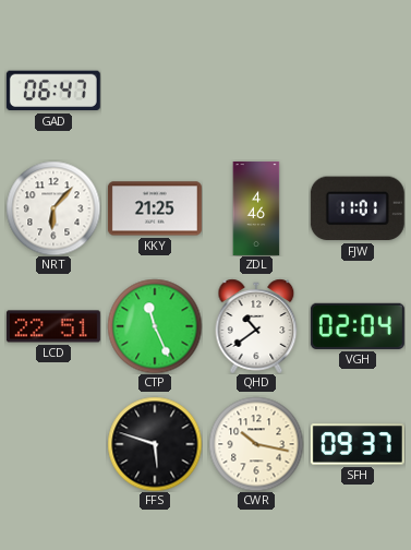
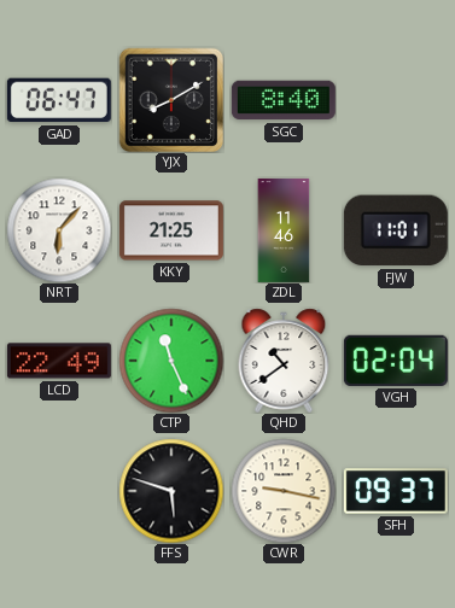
YJX: none -> 8:10
SGC: none -> 8:40
ZDL: 4:46 -> 11:46
LCD: 22:51 -> 22:49
CWR: 10:17 -> 9:17
